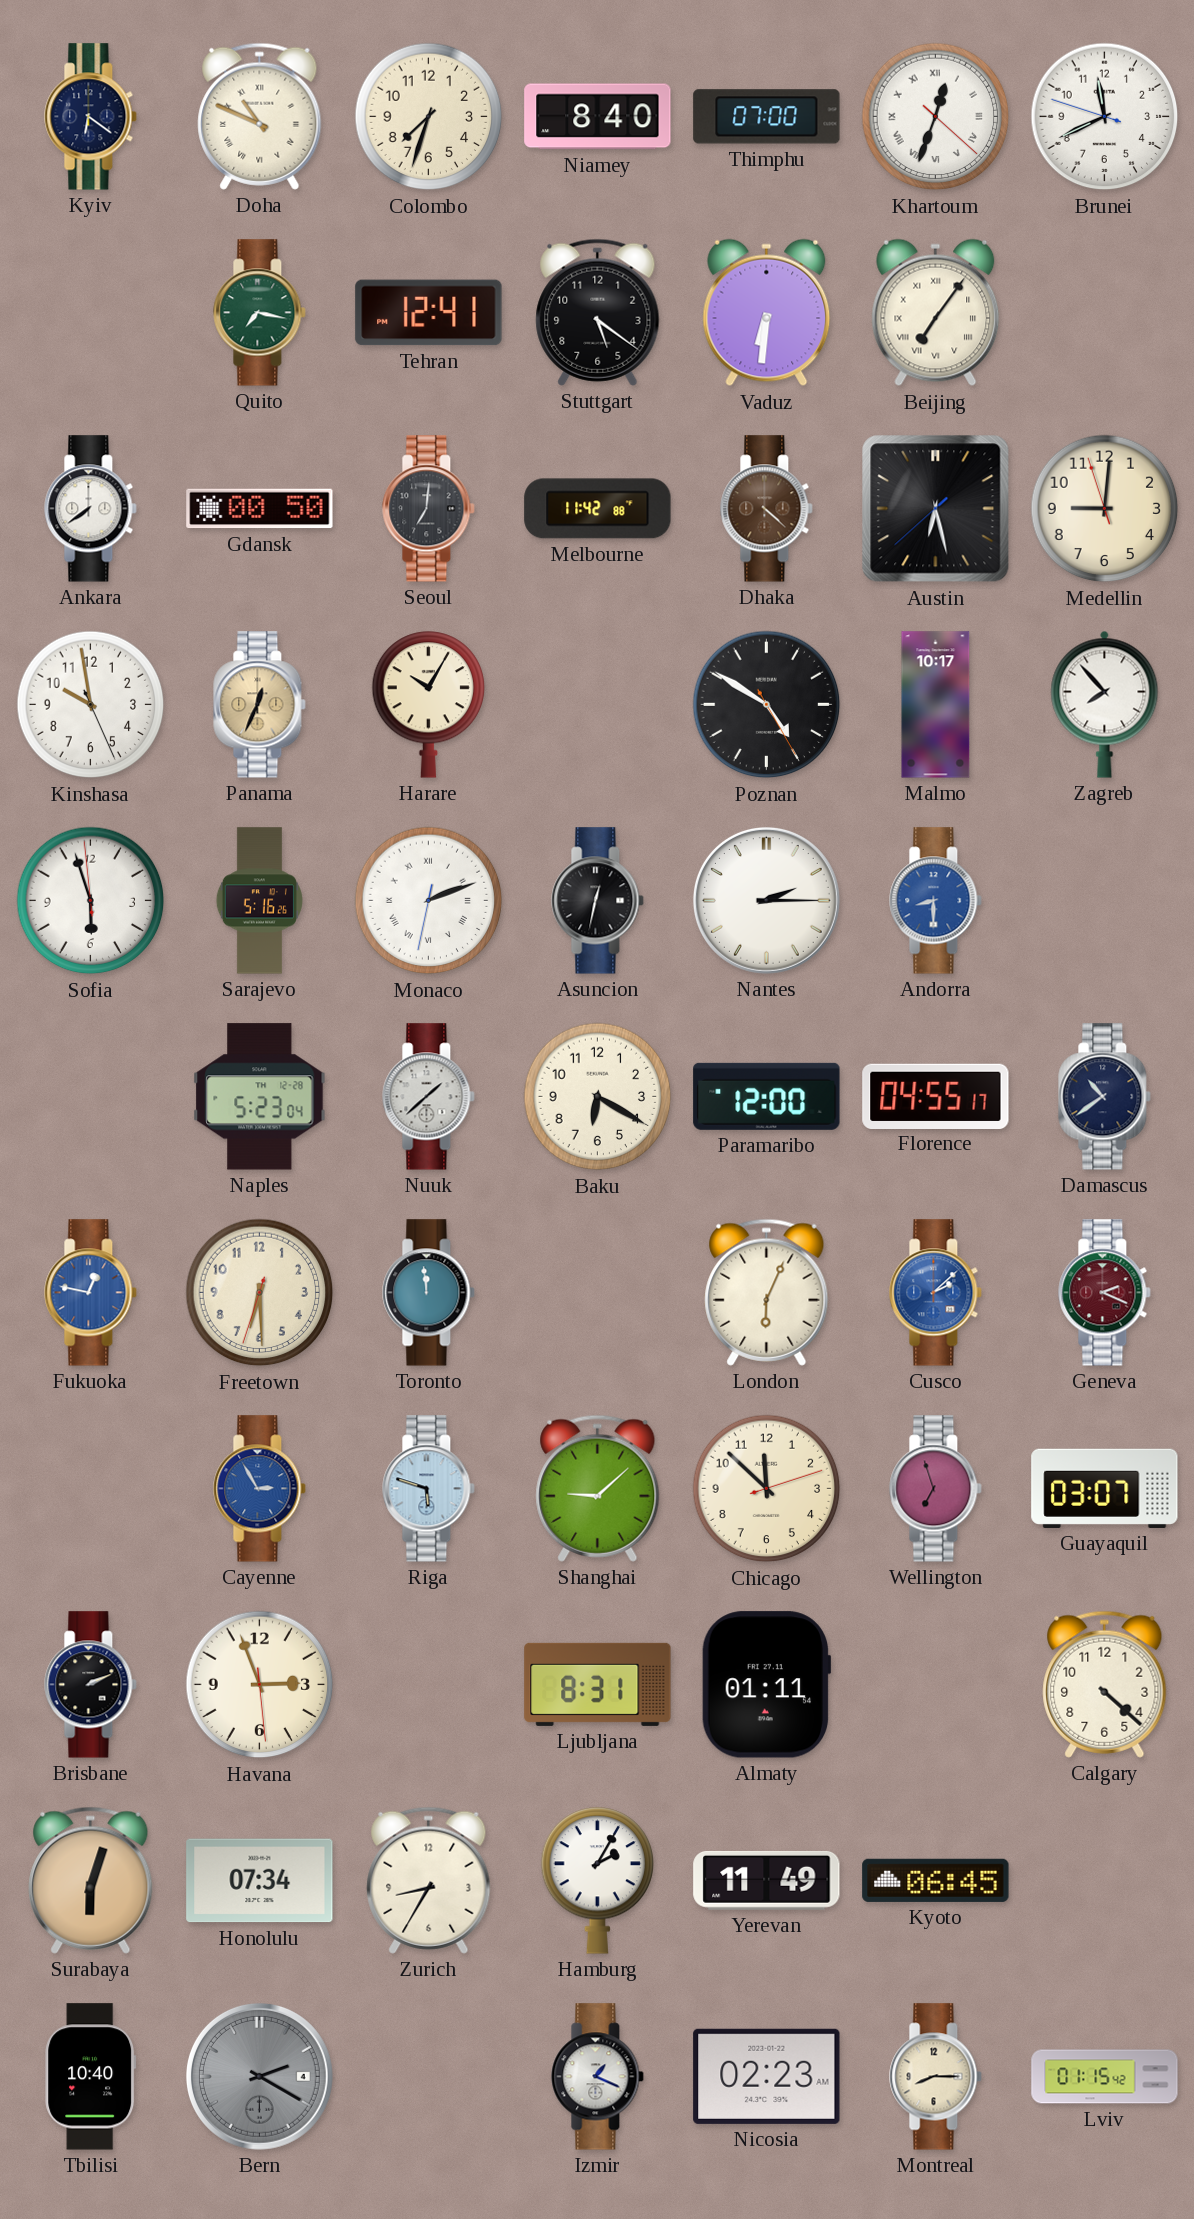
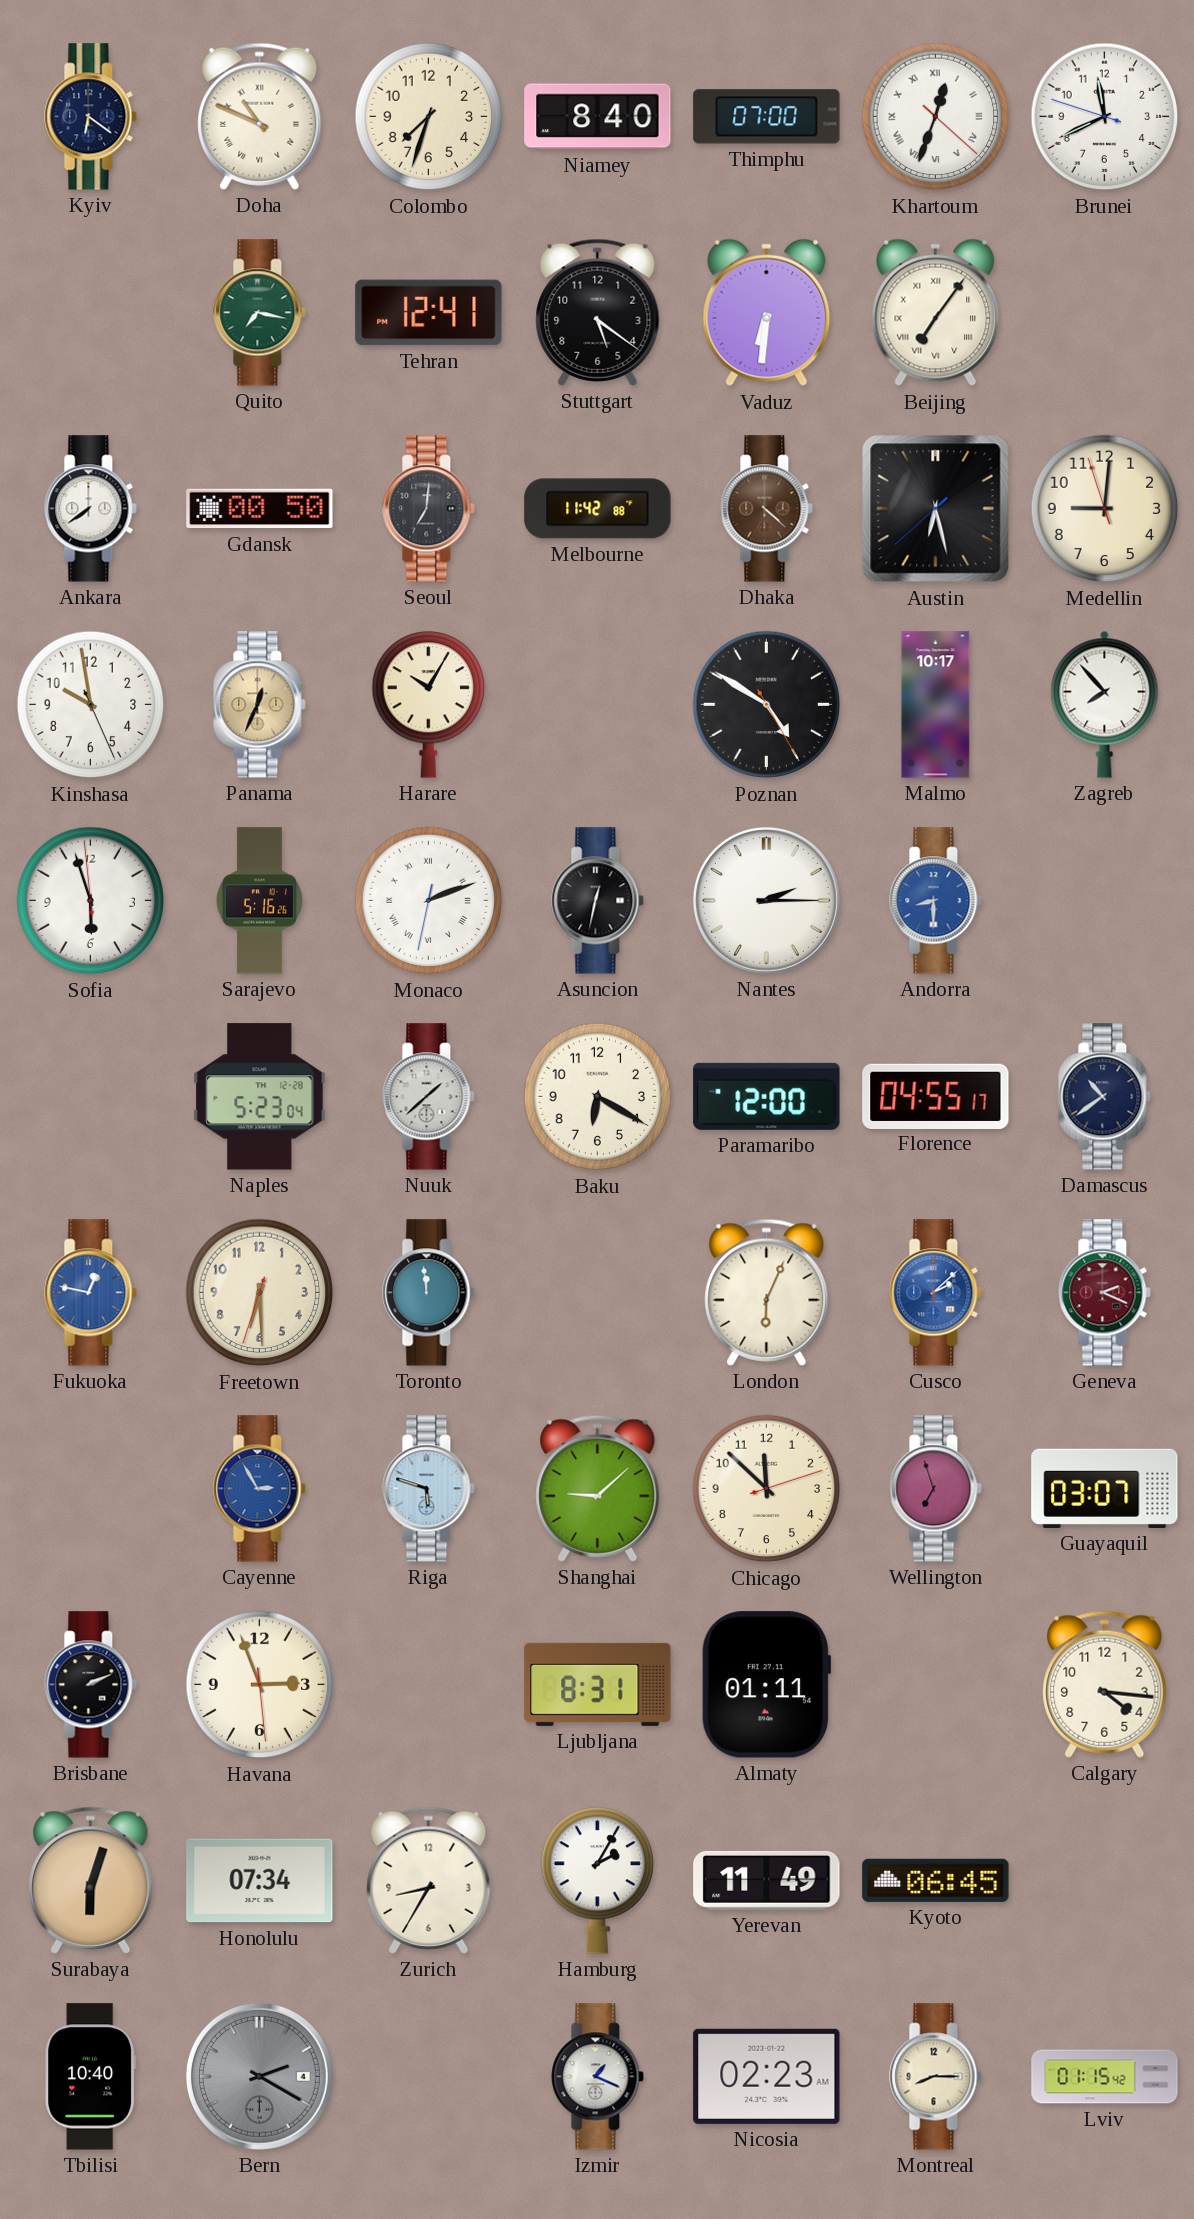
Calgary: 4:22 -> 4:16
